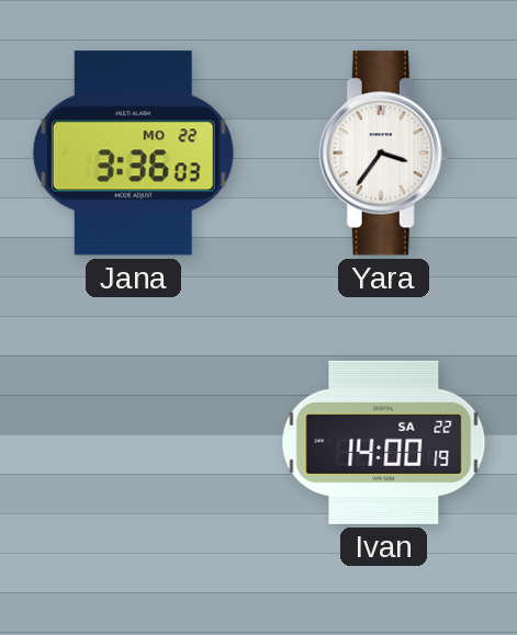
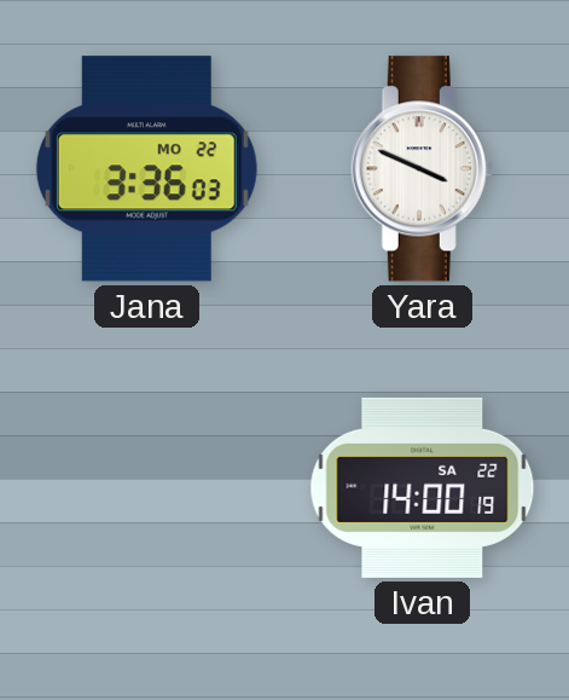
Yara: 3:36 -> 3:49
